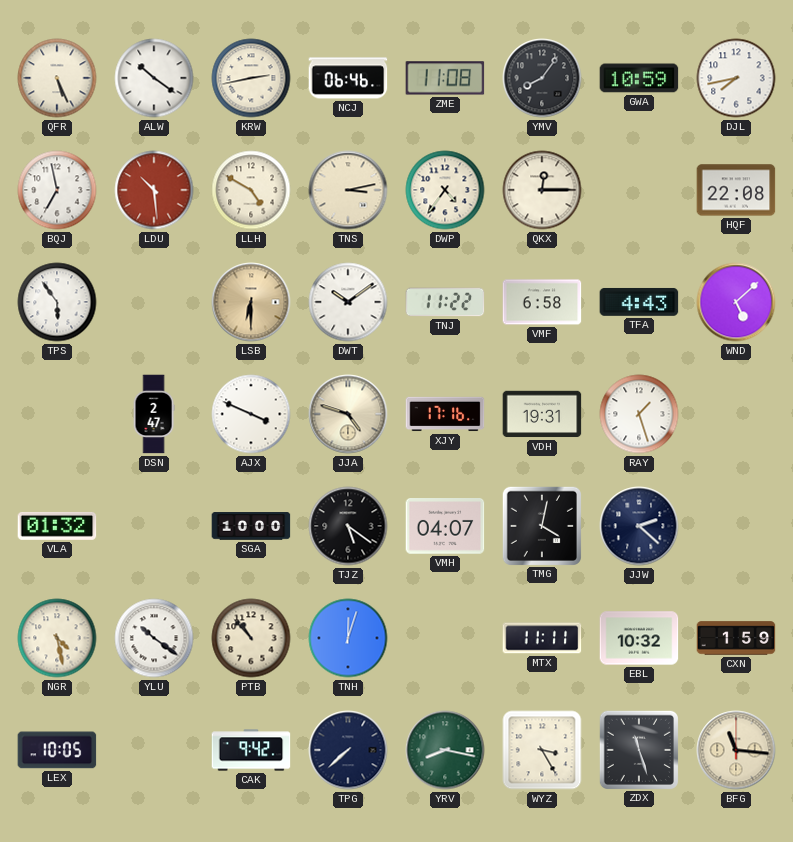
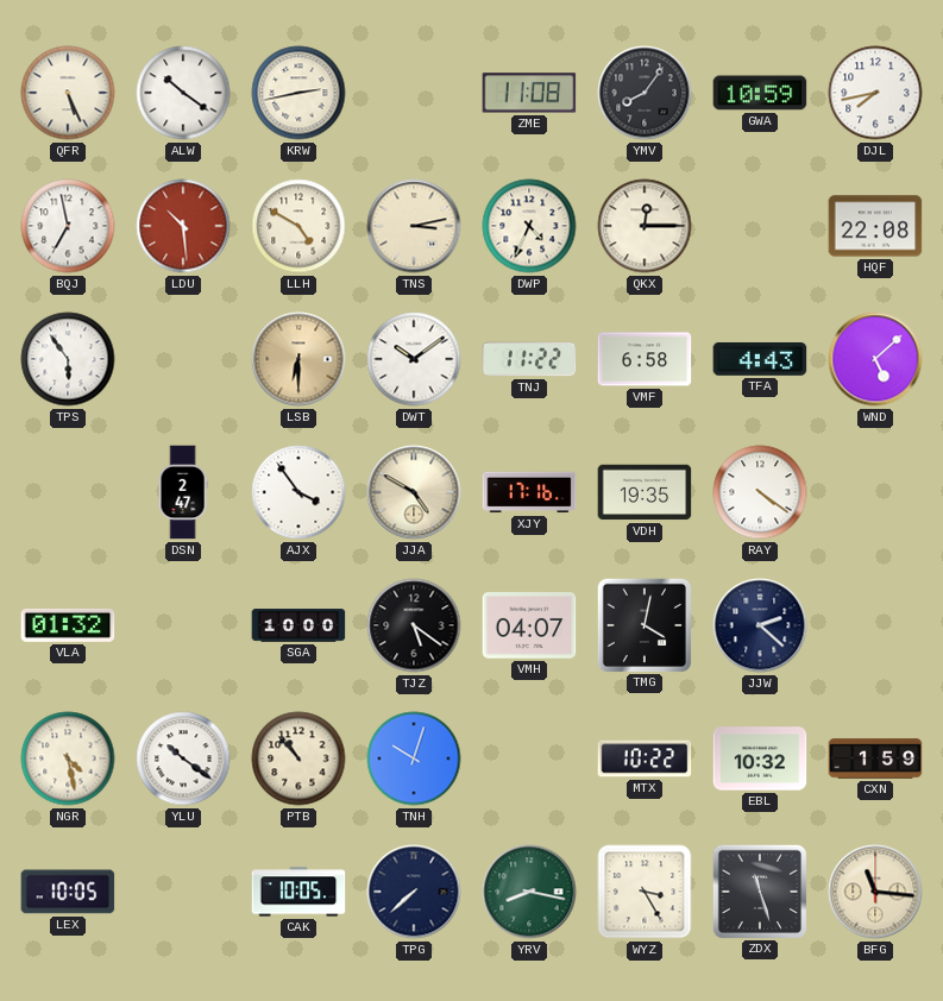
NCJ: 06:46 -> none
DWP: 4:36 -> 4:34
AJX: 3:49 -> 3:54
JJA: 4:48 -> 4:50
VDH: 19:31 -> 19:35
RAY: 1:27 -> 4:21
TNH: 12:03 -> 10:03
MTX: 11:11 -> 10:22
CAK: 9:42 -> 10:05
